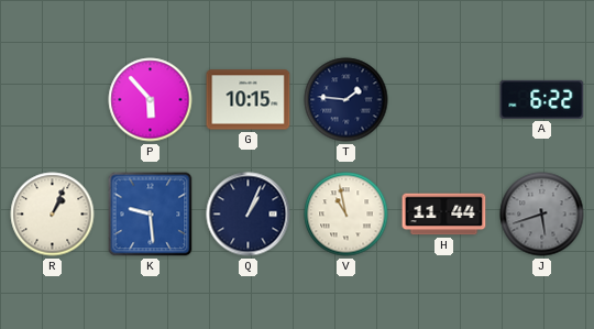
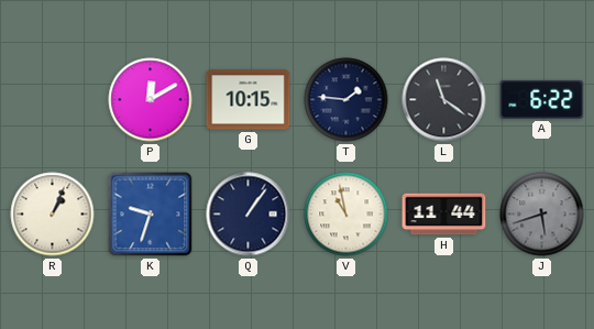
P: 5:53 -> 12:10
L: none -> 11:21
K: 9:29 -> 9:33
Q: 1:04 -> 1:06
